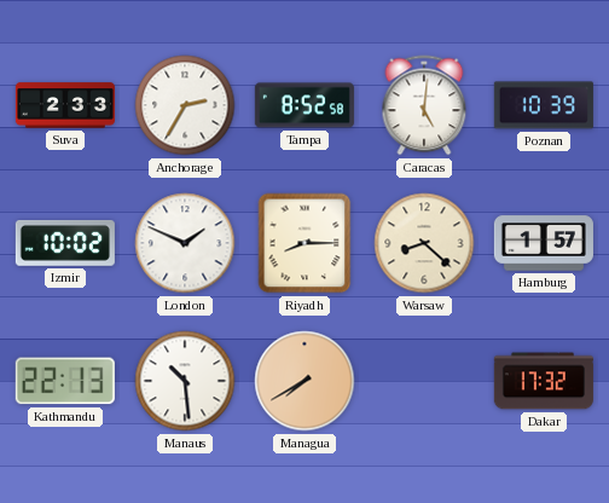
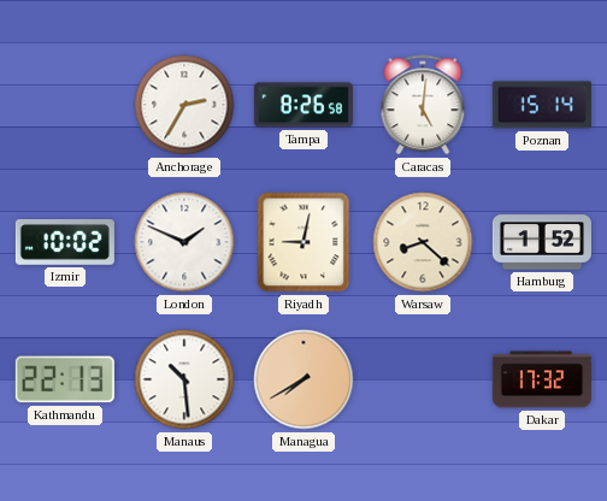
Suva: 2:33 -> none
Tampa: 8:52 -> 8:26
Poznan: 10:39 -> 15:14
Riyadh: 8:15 -> 9:02
Hamburg: 1:57 -> 1:52
